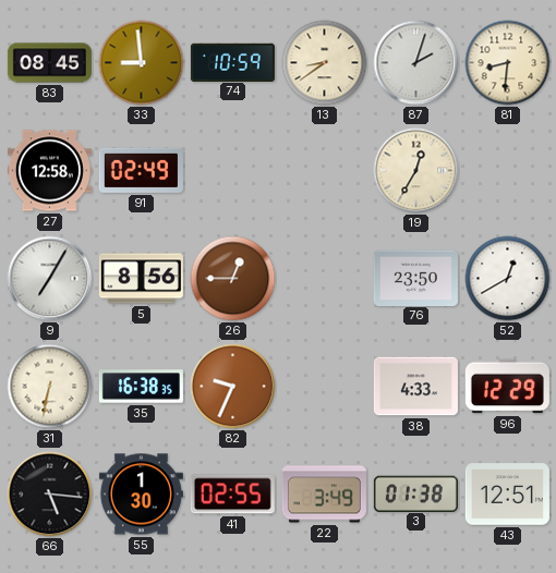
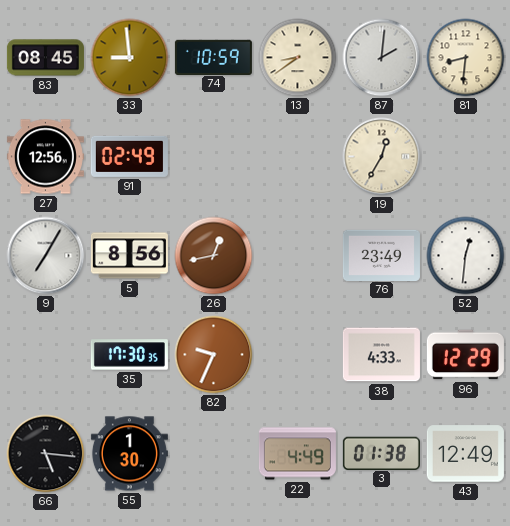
87: 2:03 -> 2:01
27: 12:58 -> 12:56
26: 12:45 -> 12:43
76: 23:50 -> 23:49
52: 12:40 -> 12:31
31: 6:32 -> none
35: 16:38 -> 17:30
41: 02:55 -> none
22: 3:49 -> 4:49
43: 12:51 -> 12:49
